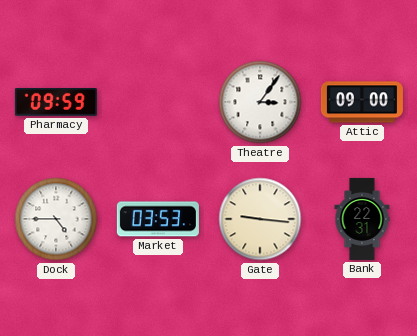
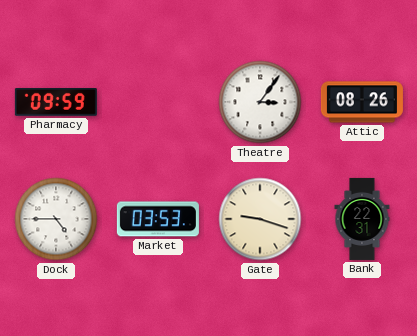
Attic: 09:00 -> 08:26
Gate: 9:16 -> 9:18
